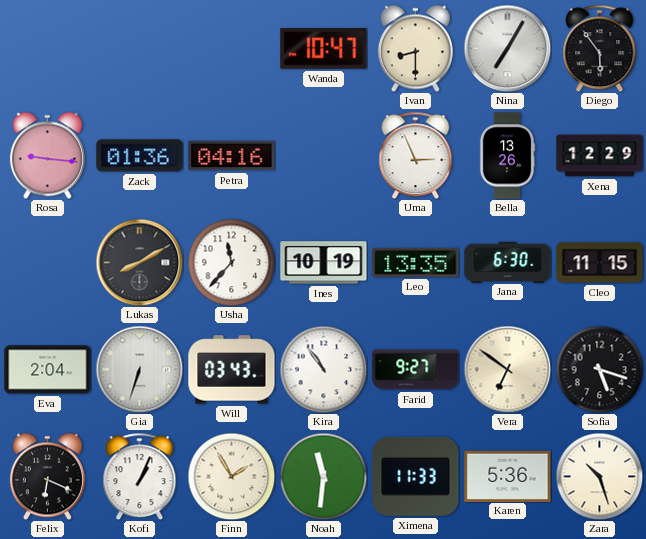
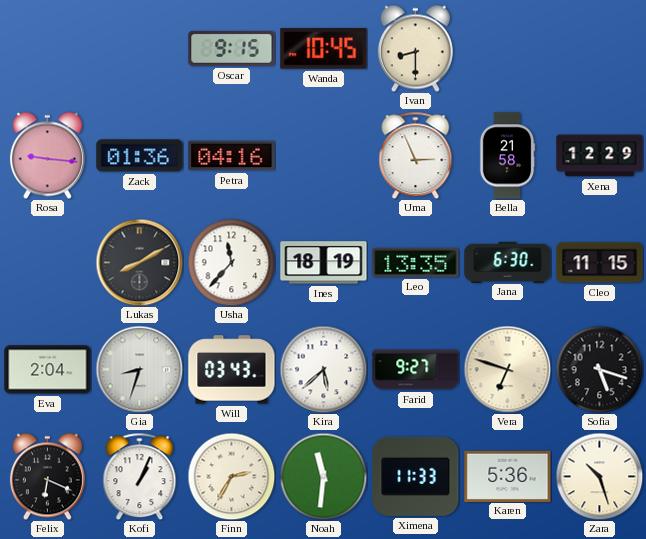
Oscar: none -> 9:15
Wanda: 10:47 -> 10:45
Nina: 7:05 -> none
Diego: 5:54 -> none
Bella: 13:26 -> 21:58
Ines: 10:19 -> 18:19
Gia: 6:33 -> 8:33
Kira: 10:54 -> 5:38
Vera: 6:51 -> 6:48
Finn: 1:55 -> 2:35
